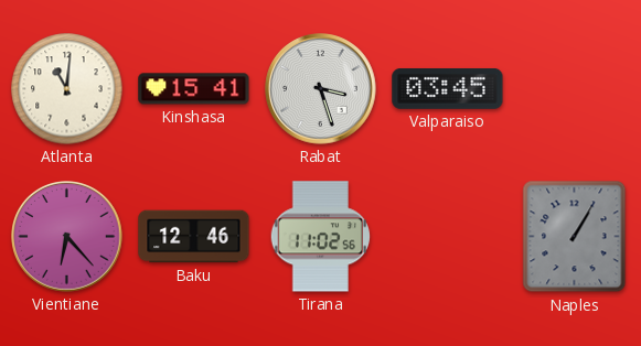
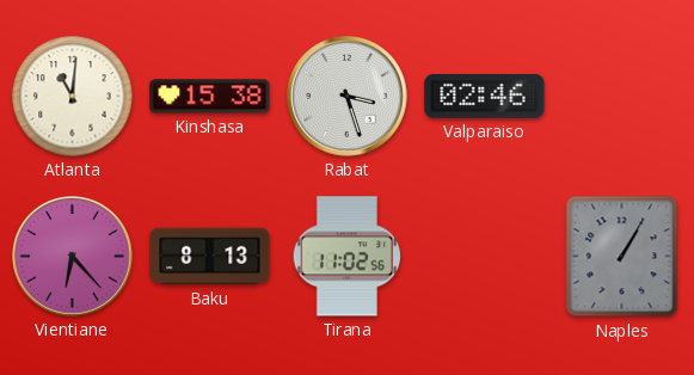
Kinshasa: 15:41 -> 15:38
Valparaiso: 03:45 -> 02:46
Baku: 12:46 -> 8:13
